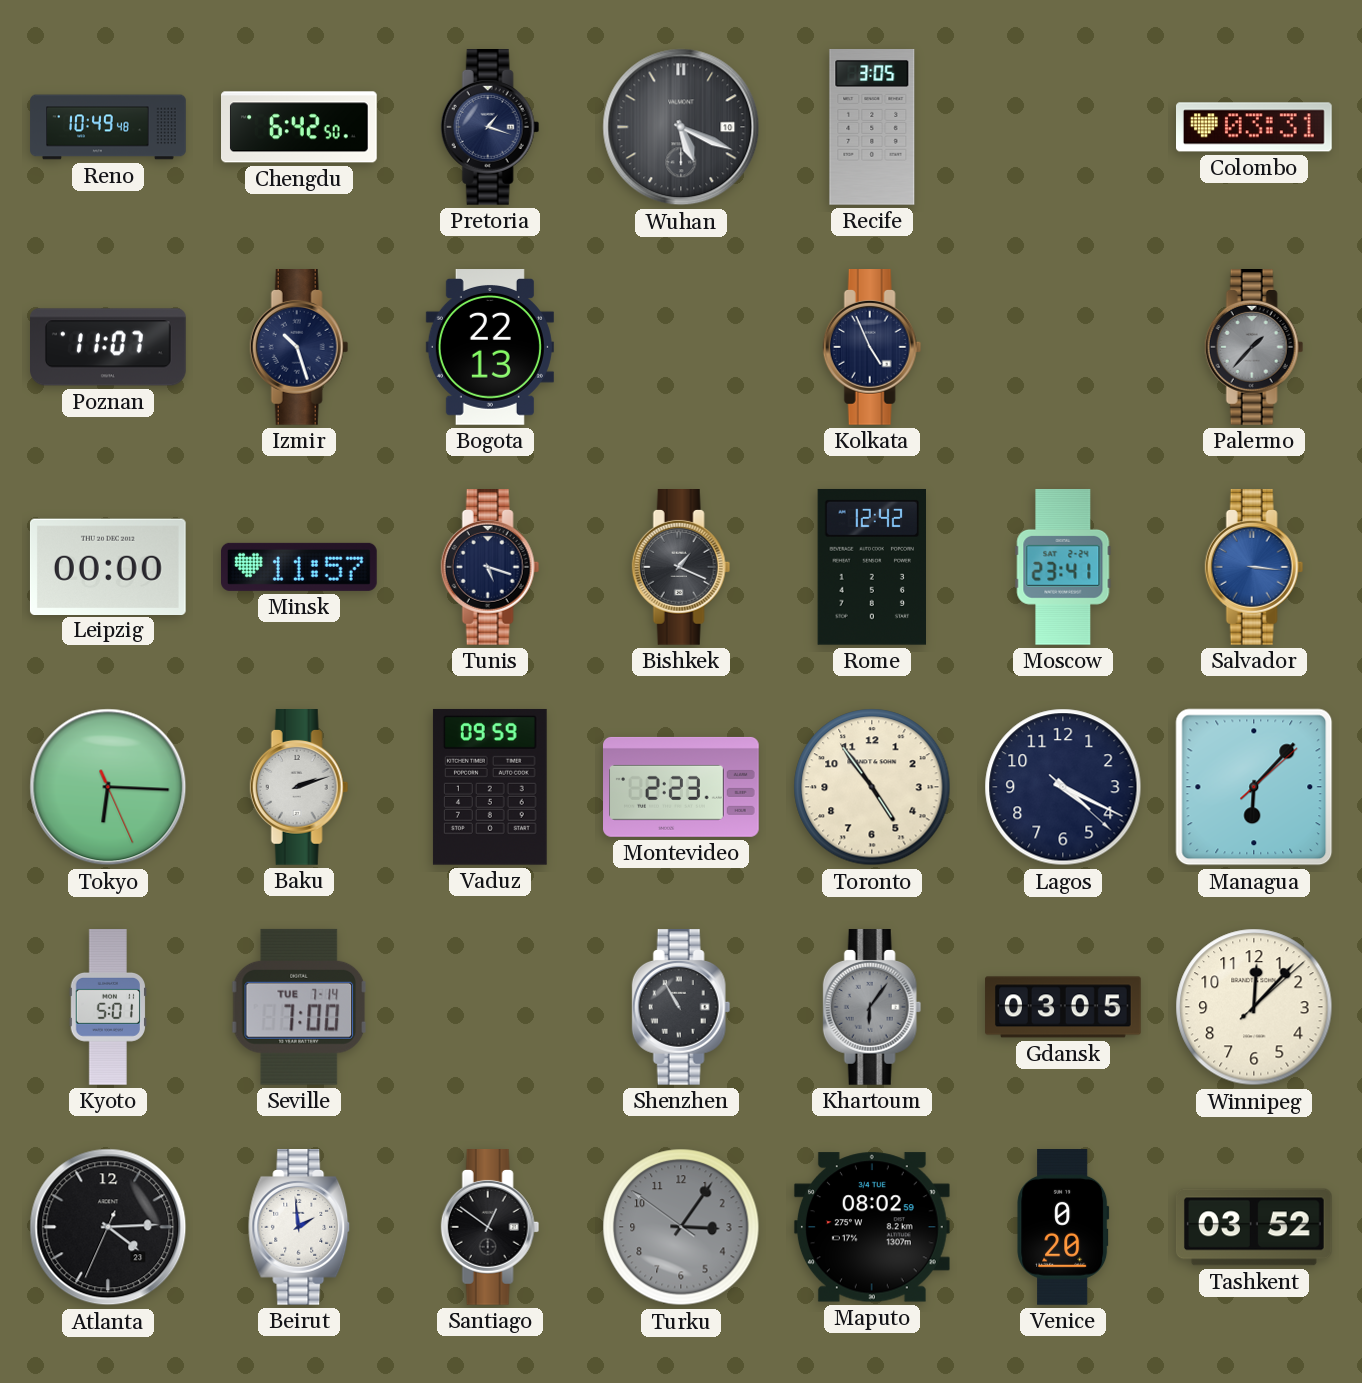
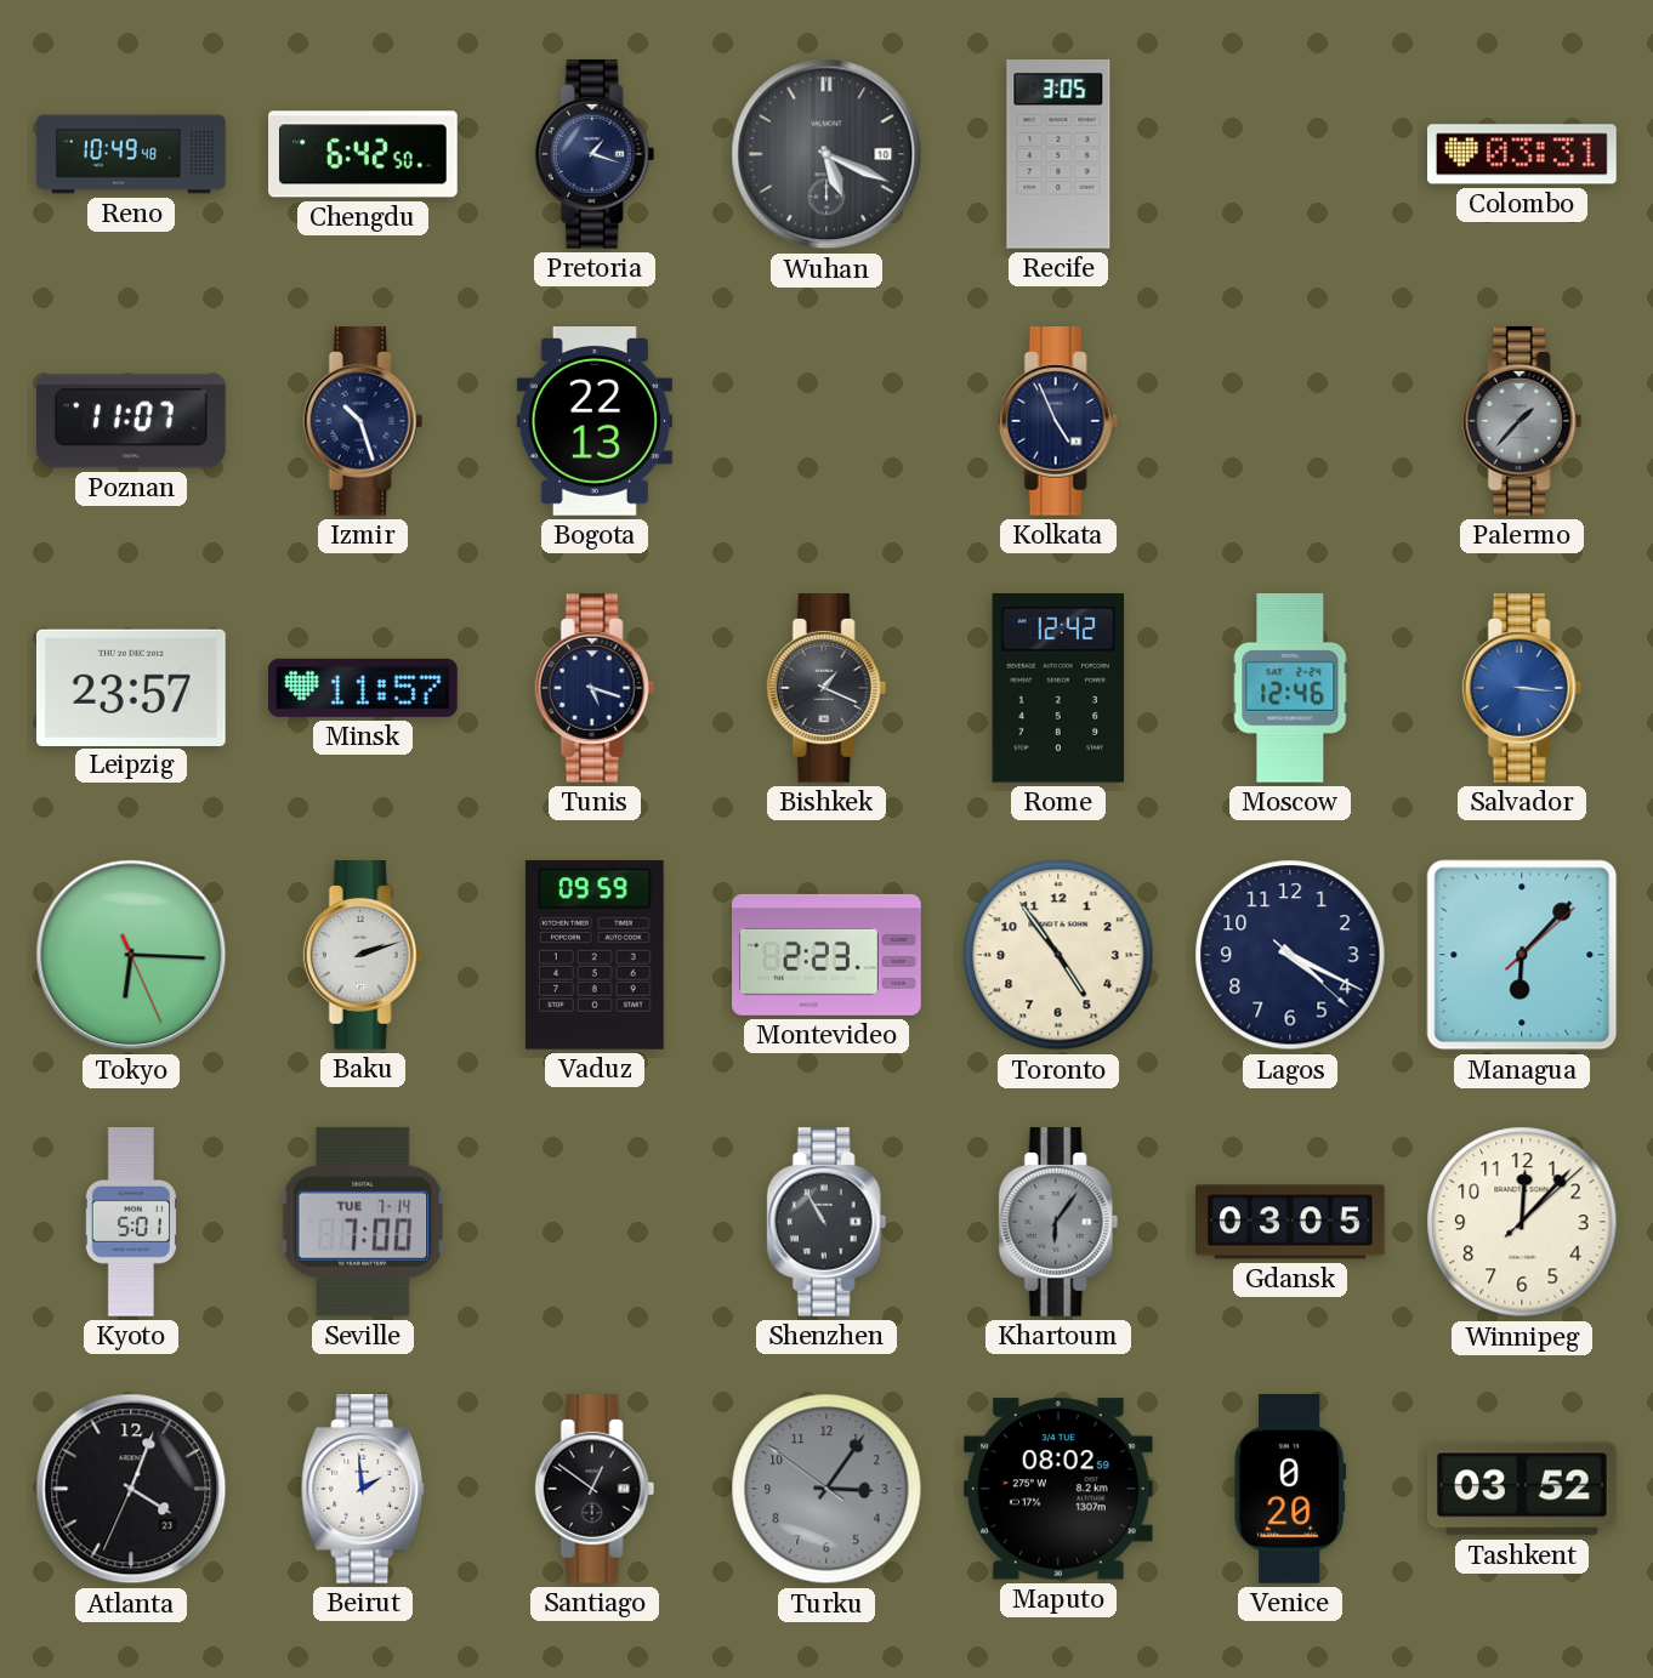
Leipzig: 00:00 -> 23:57
Moscow: 23:41 -> 12:46
Atlanta: 4:14 -> 4:03
